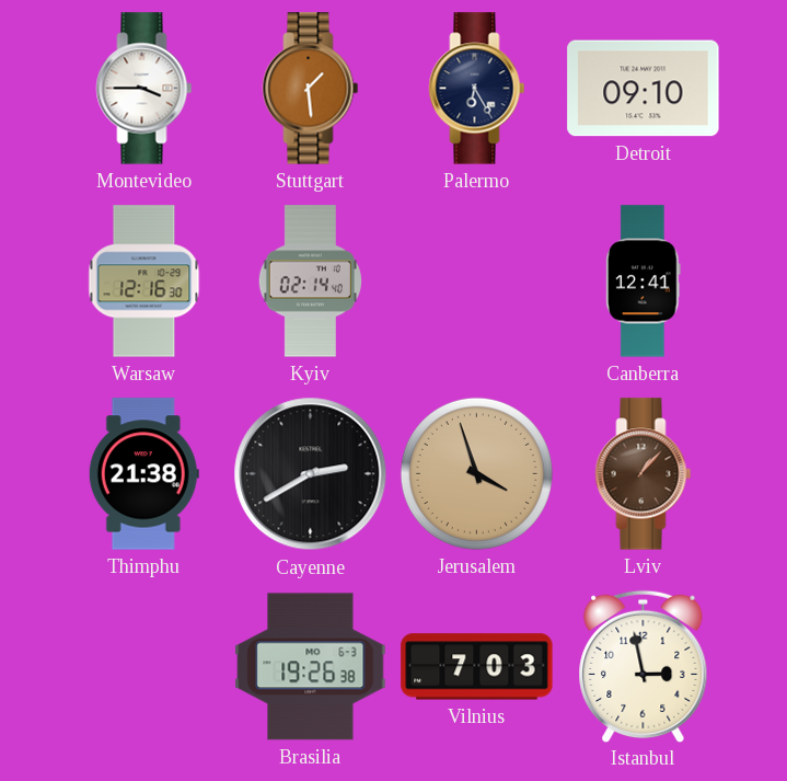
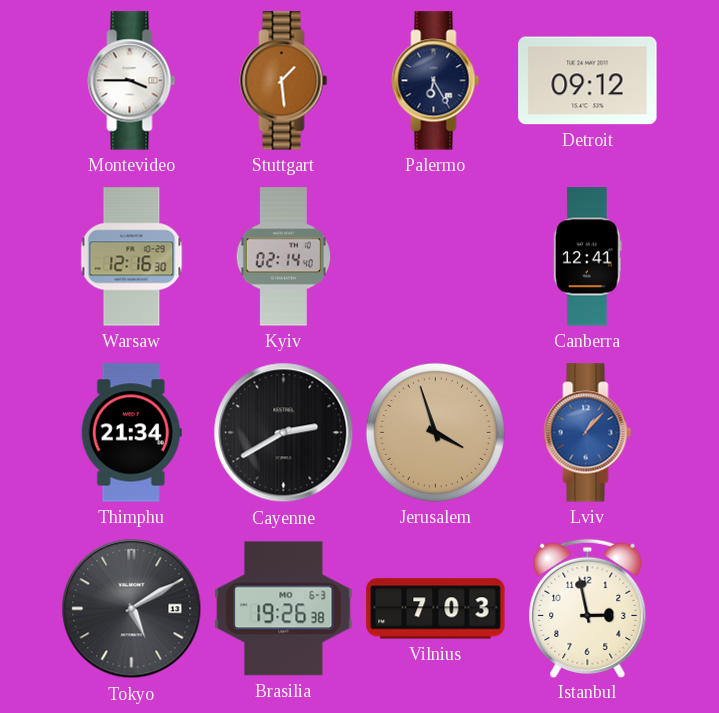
Detroit: 09:10 -> 09:12
Thimphu: 21:38 -> 21:34
Lviv dial: brown -> blue
Tokyo: none -> 5:10
